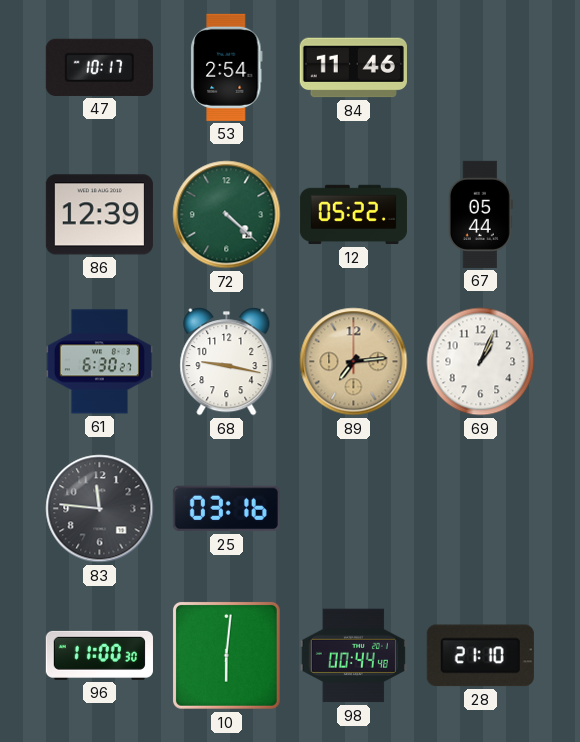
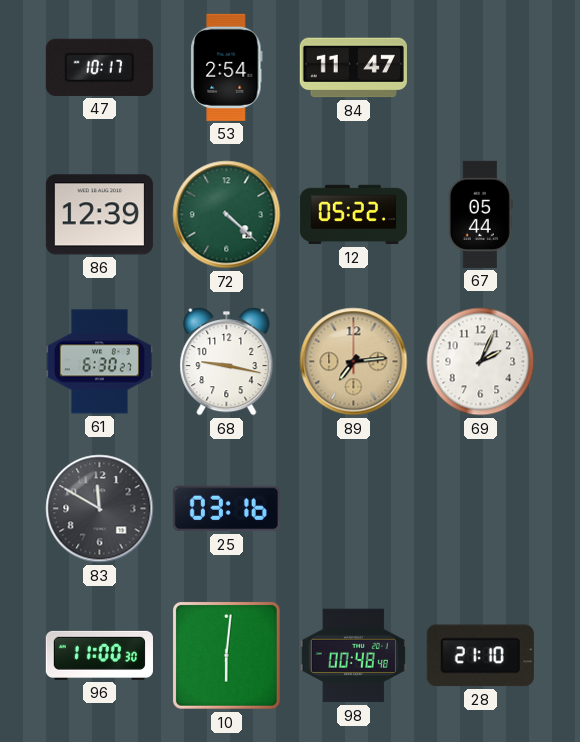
84: 11:46 -> 11:47
69: 1:04 -> 2:04
83: 11:46 -> 11:50
98: 00:44 -> 00:48
